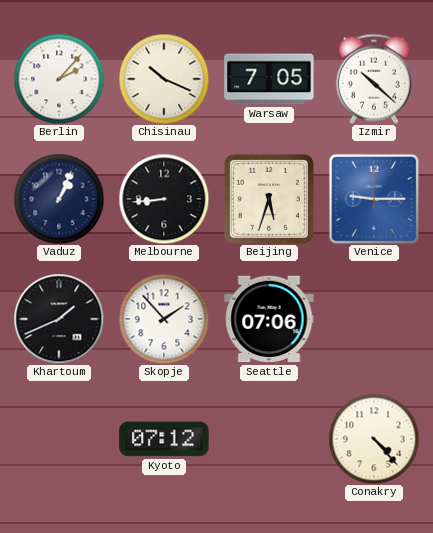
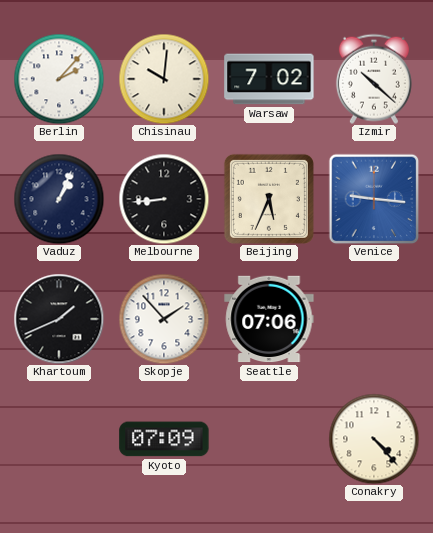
Chisinau: 10:19 -> 10:01
Warsaw: 7:05 -> 7:02
Beijing: 5:33 -> 5:34
Venice: 9:15 -> 9:16
Kyoto: 07:12 -> 07:09
